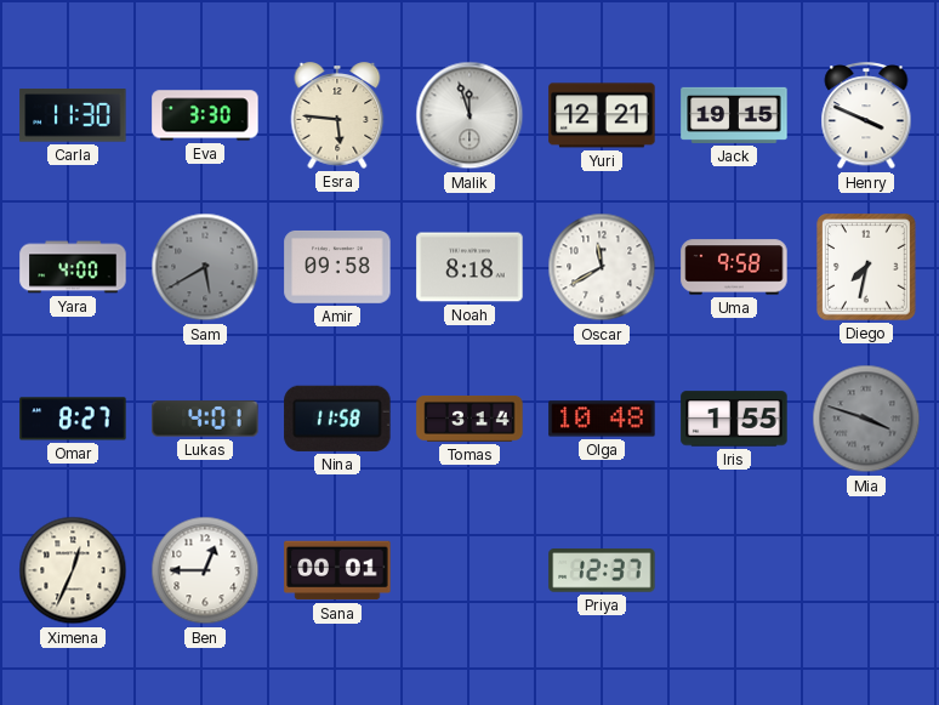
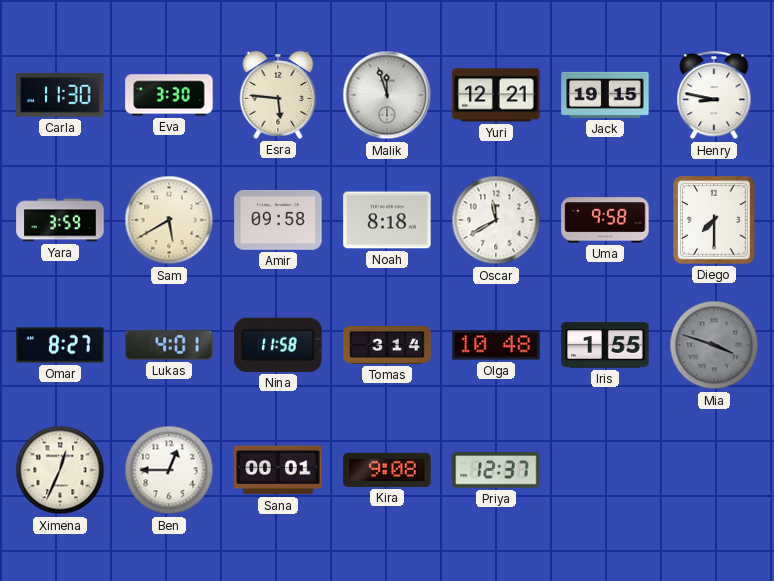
Henry: 3:49 -> 8:47
Yara: 4:00 -> 3:59
Sam dial: grey -> cream
Diego: 7:32 -> 7:30
Kira: none -> 9:08
